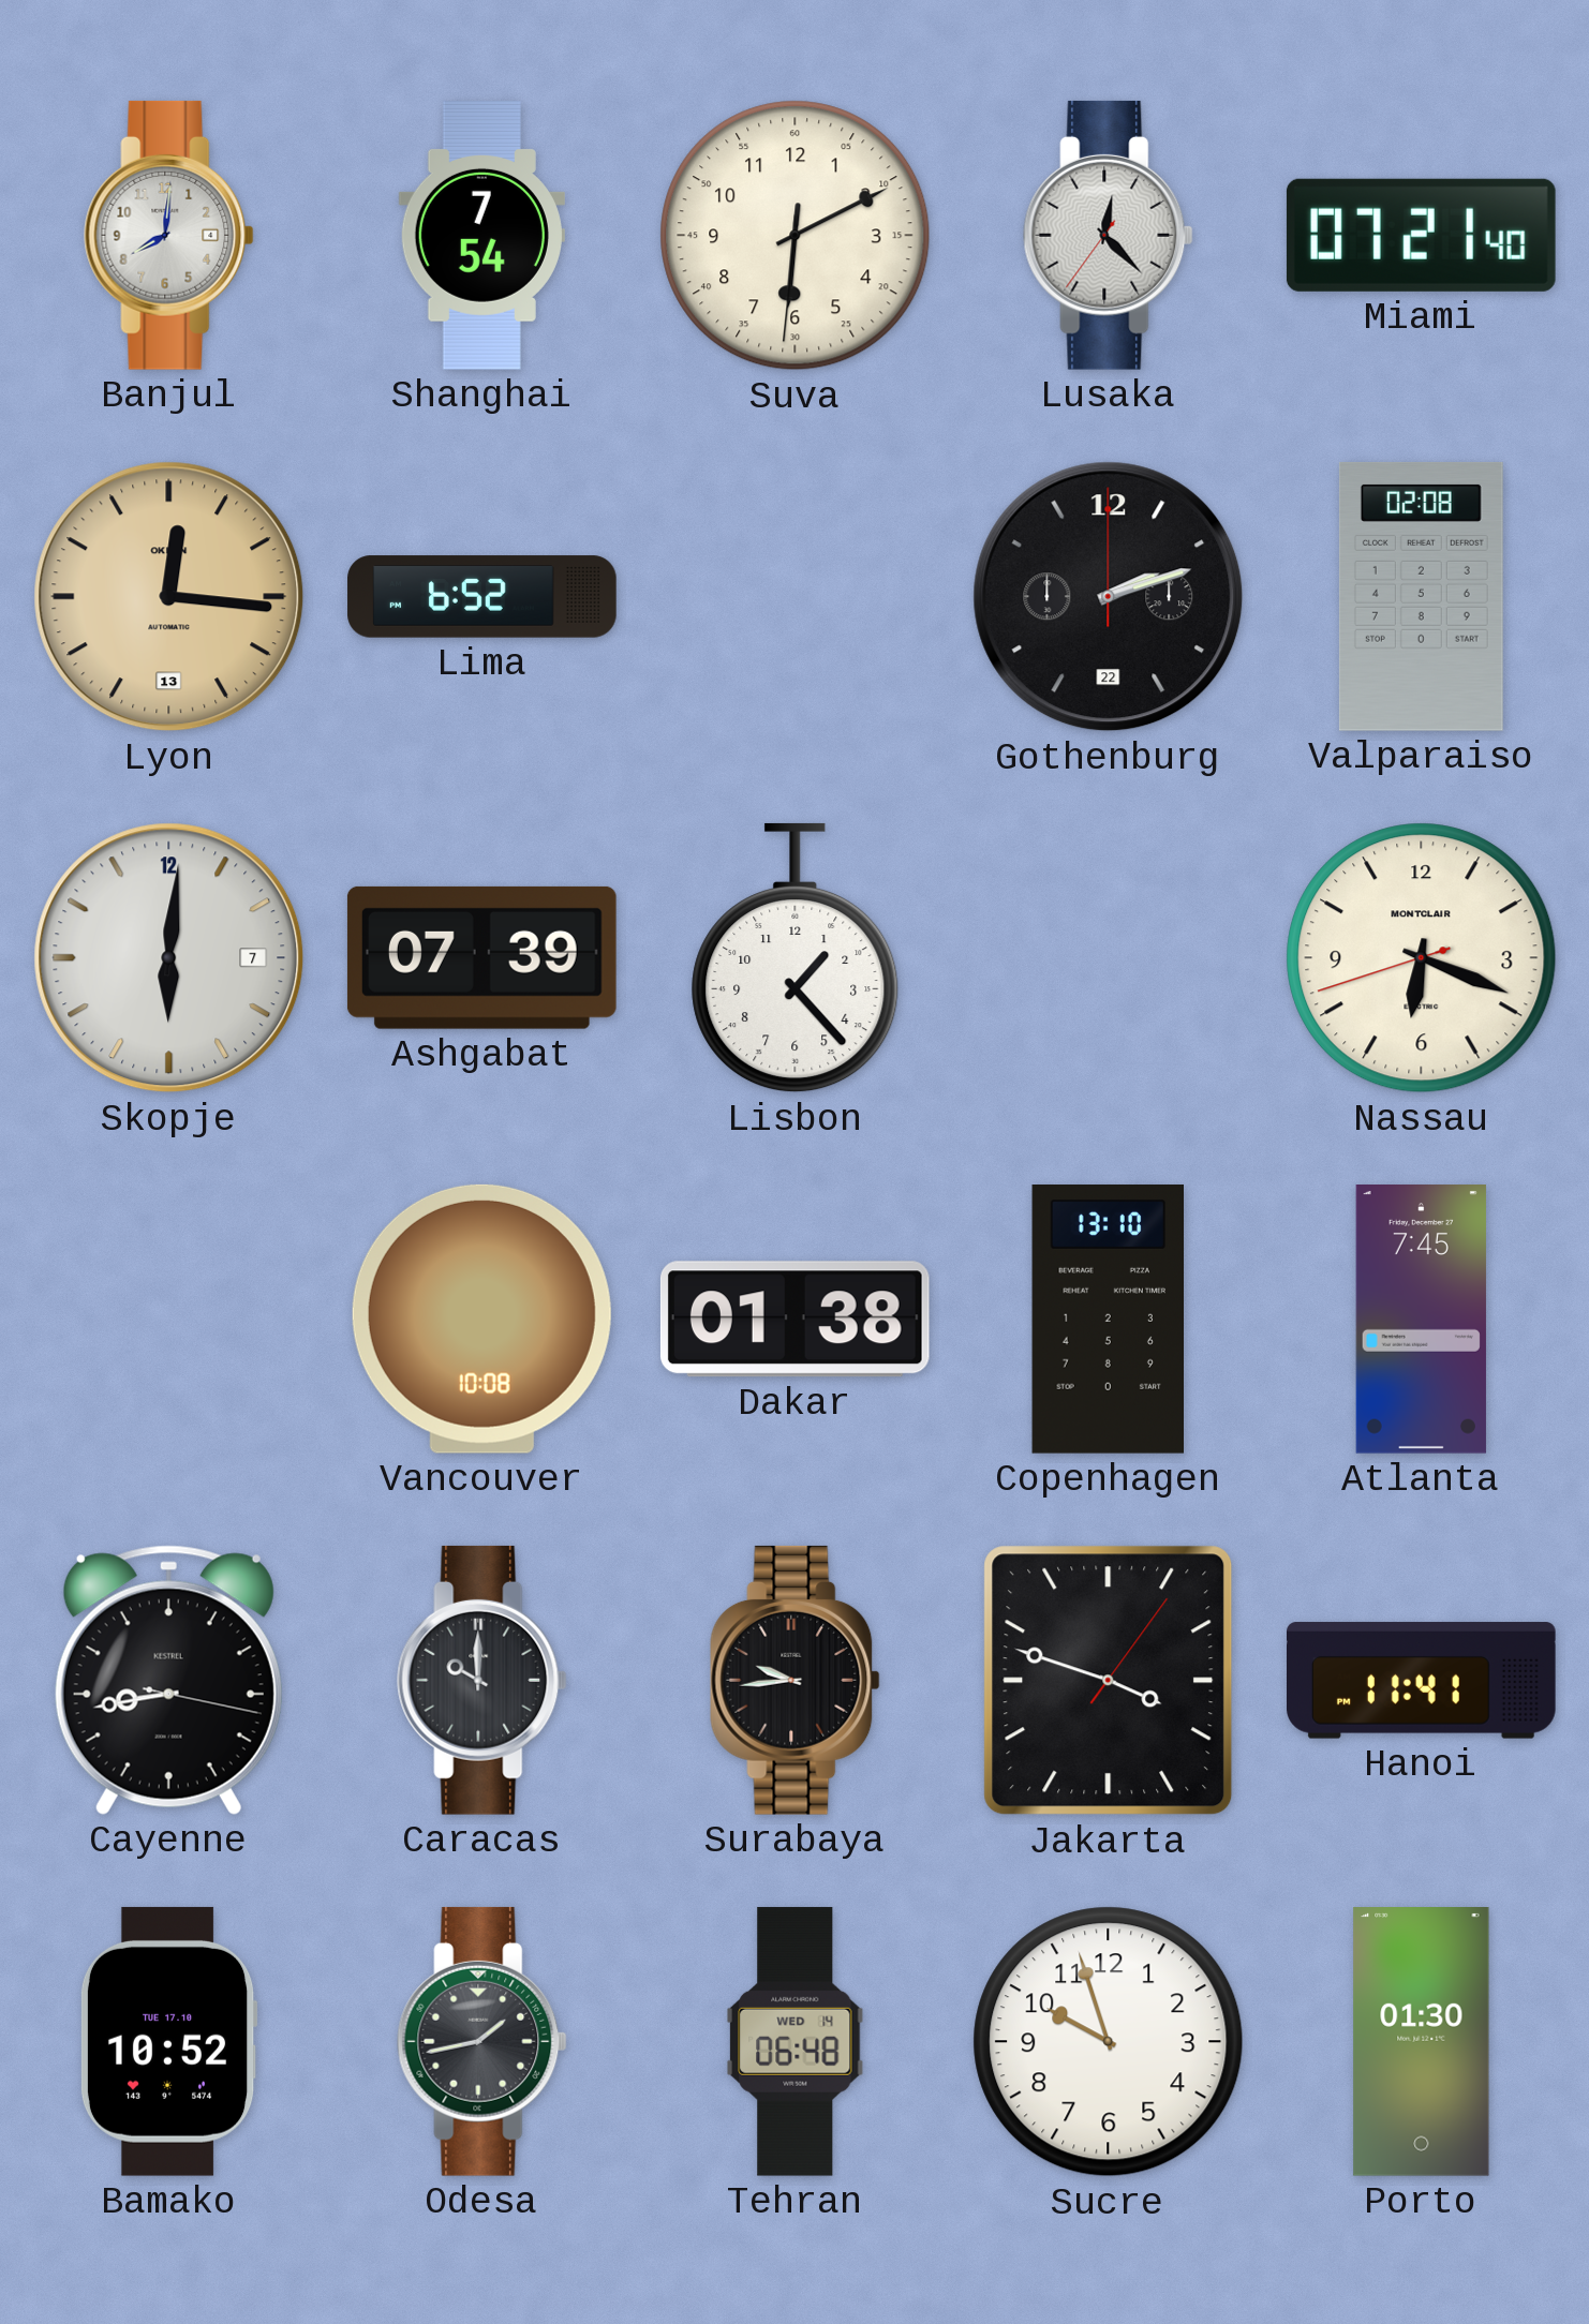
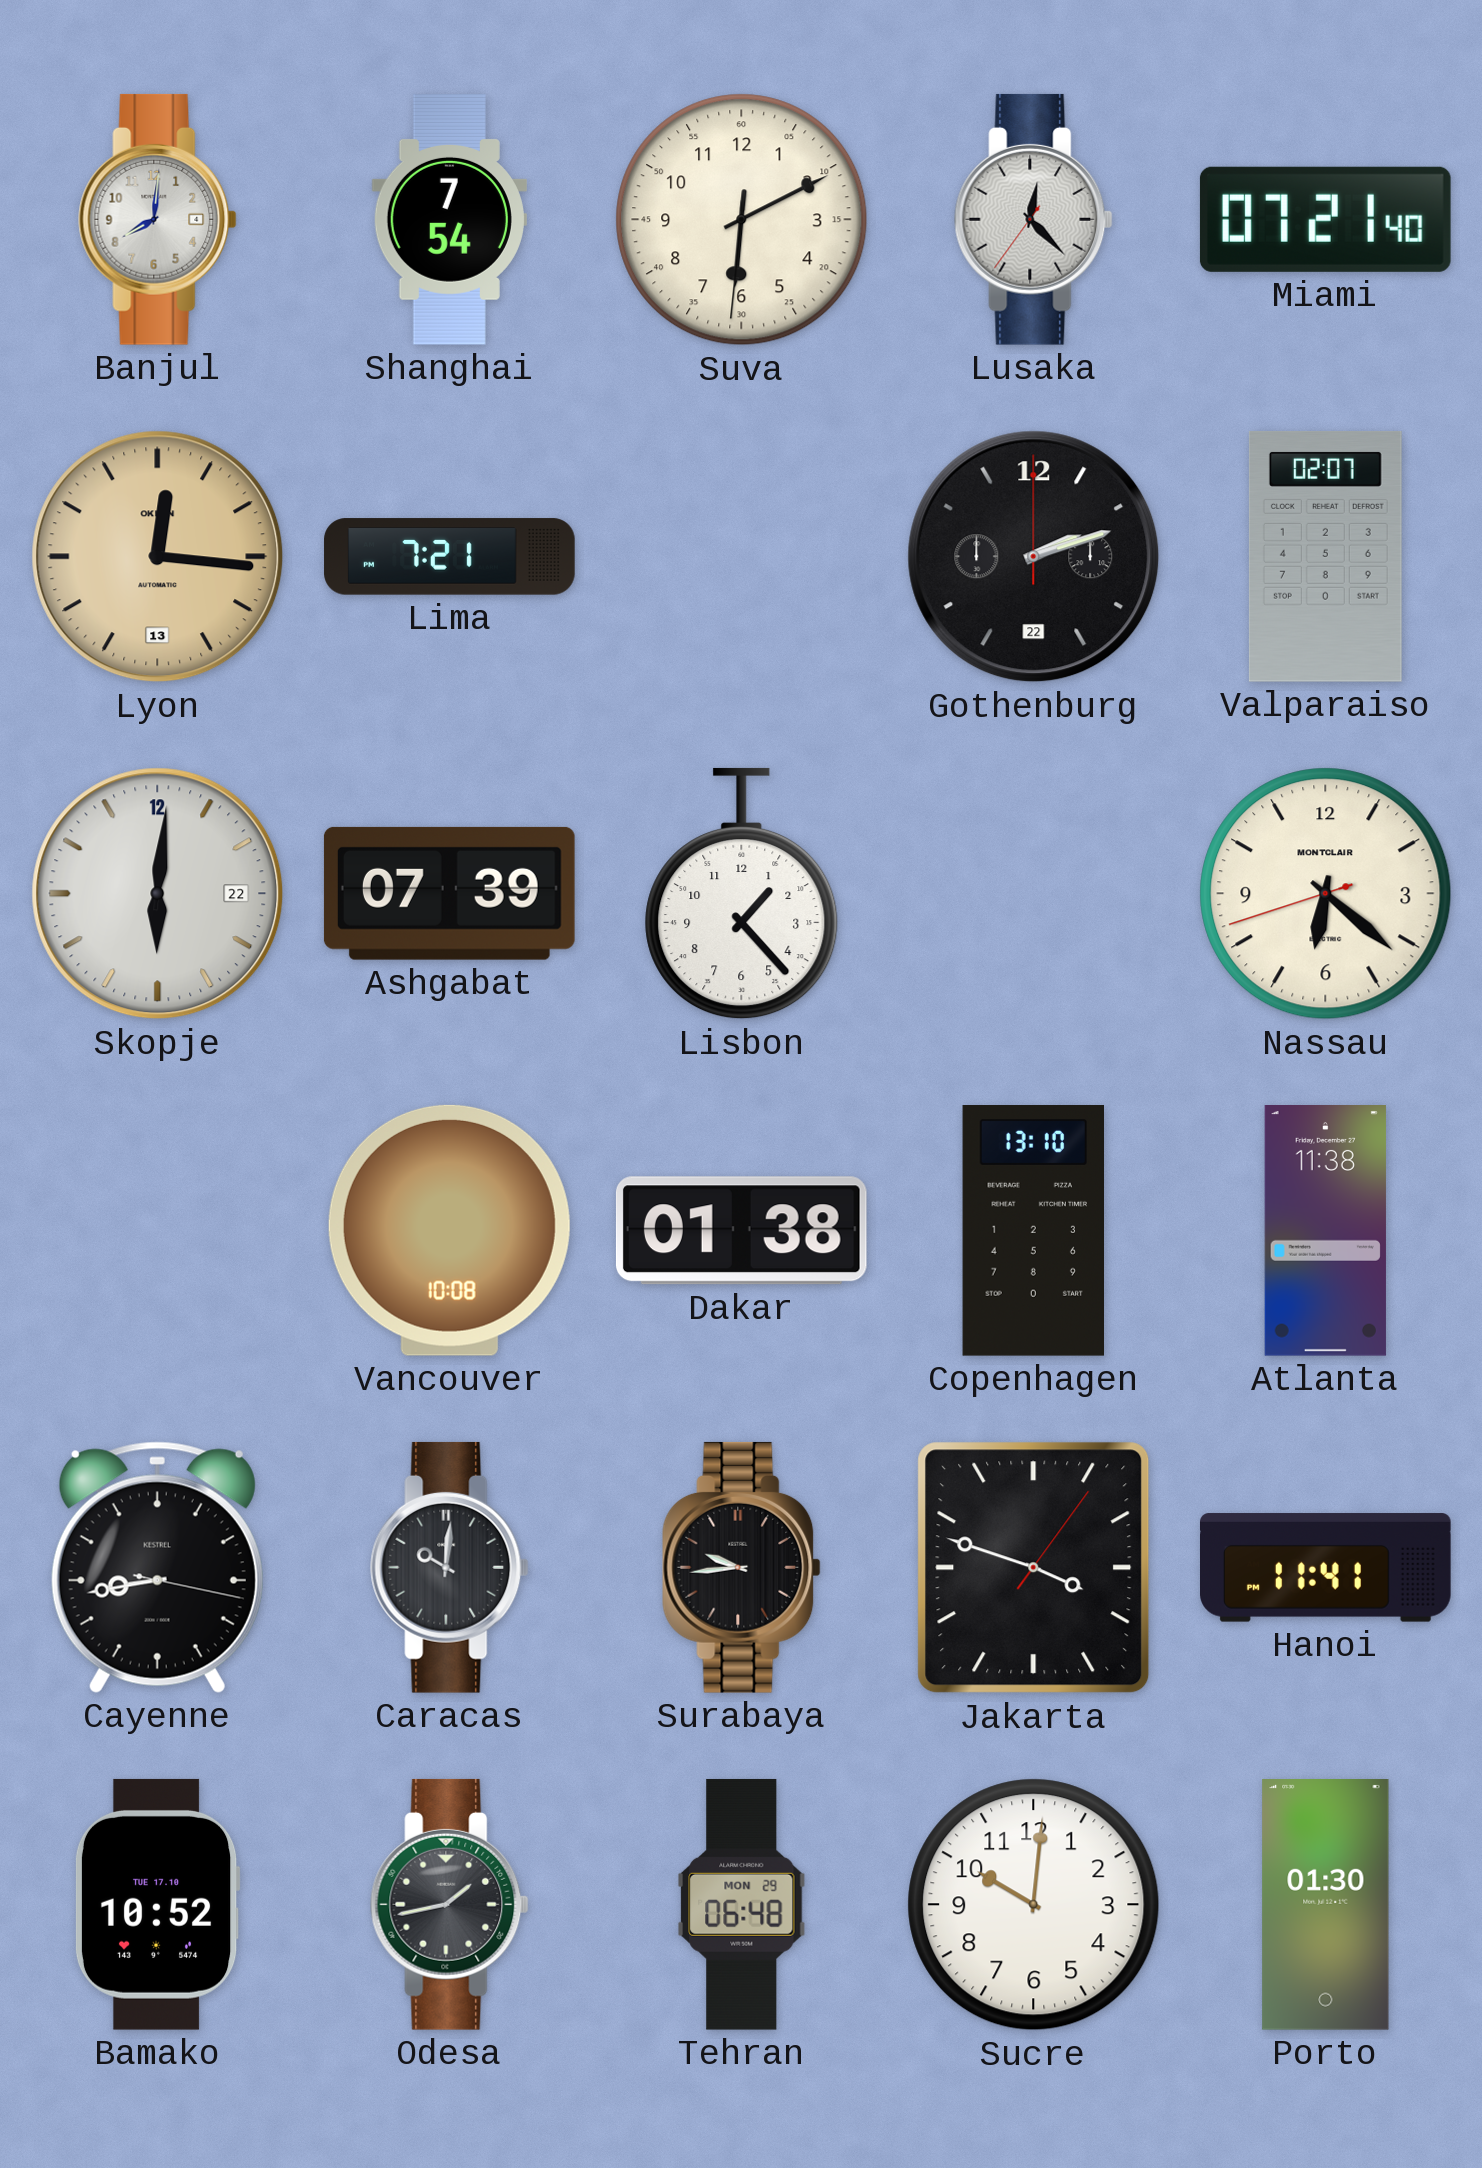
Lima: 6:52 -> 7:21
Valparaiso: 02:08 -> 02:07
Skopje date: 7 -> 22
Nassau: 6:18 -> 6:21
Atlanta: 7:45 -> 11:38
Caracas: 10:00 -> 10:01
Tehran date: WED 14 -> MON 29
Sucre: 9:57 -> 10:01
